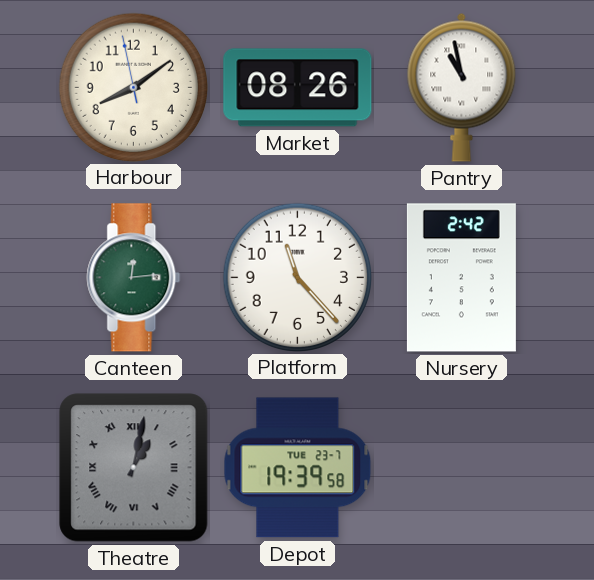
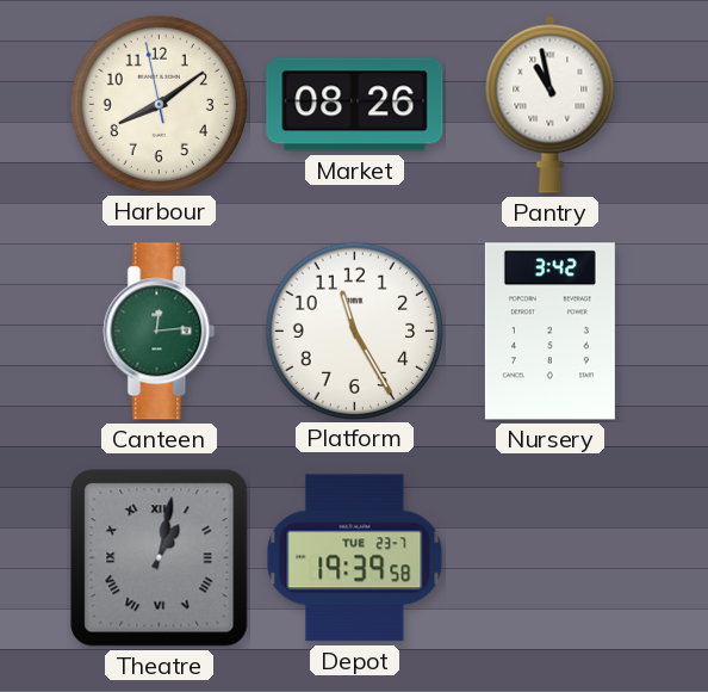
Platform: 11:23 -> 11:25
Nursery: 2:42 -> 3:42
